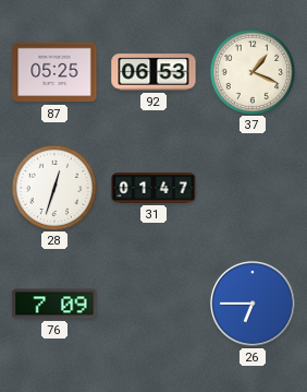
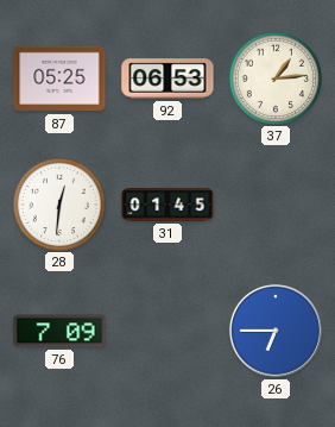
37: 1:19 -> 1:14
28: 12:33 -> 12:31
31: 01:47 -> 01:45
